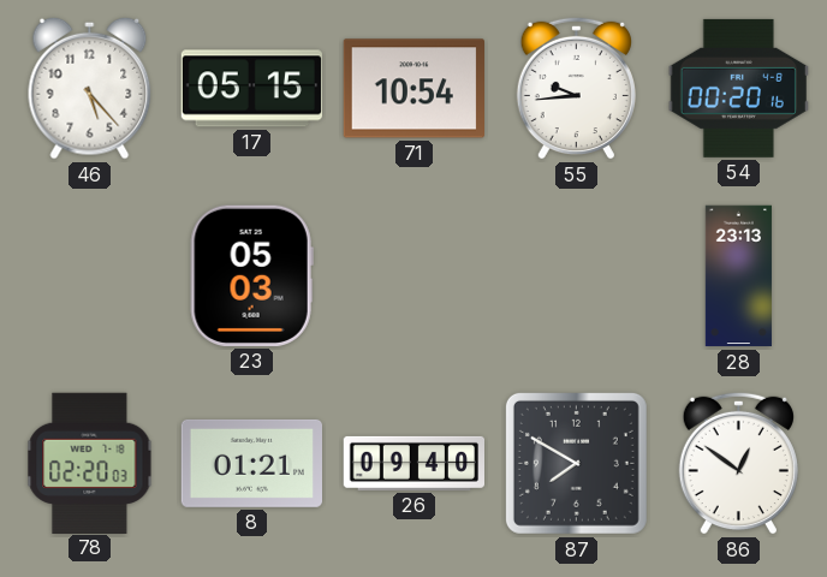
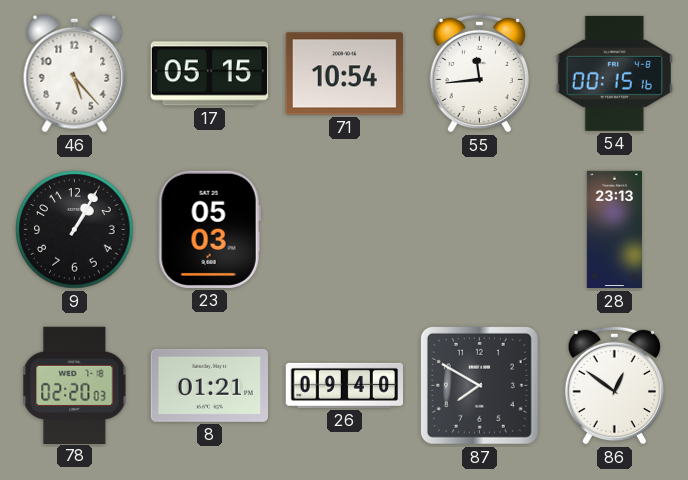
55: 9:44 -> 11:44
54: 00:20 -> 00:15
9: none -> 1:05
